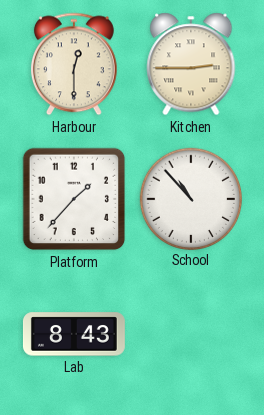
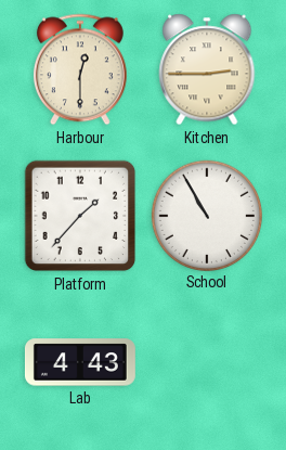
School: 10:53 -> 10:55
Lab: 8:43 -> 4:43
